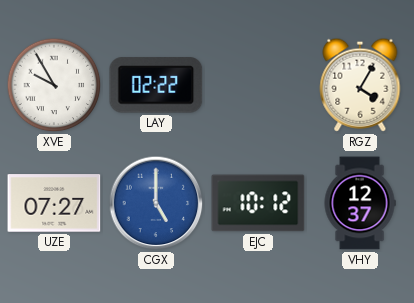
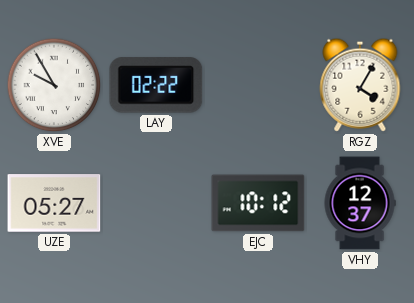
UZE: 07:27 -> 05:27
CGX: 5:00 -> none
